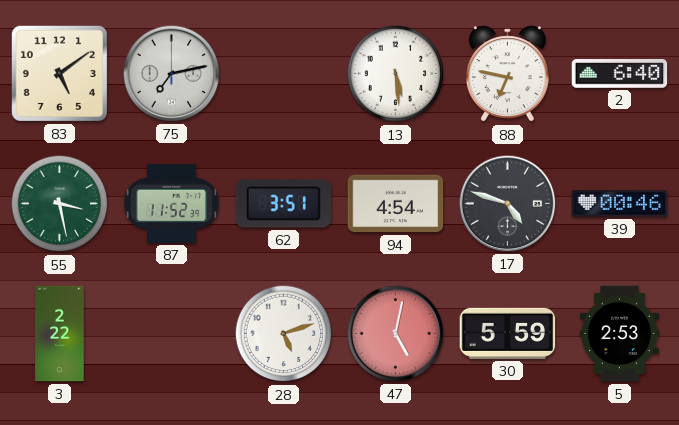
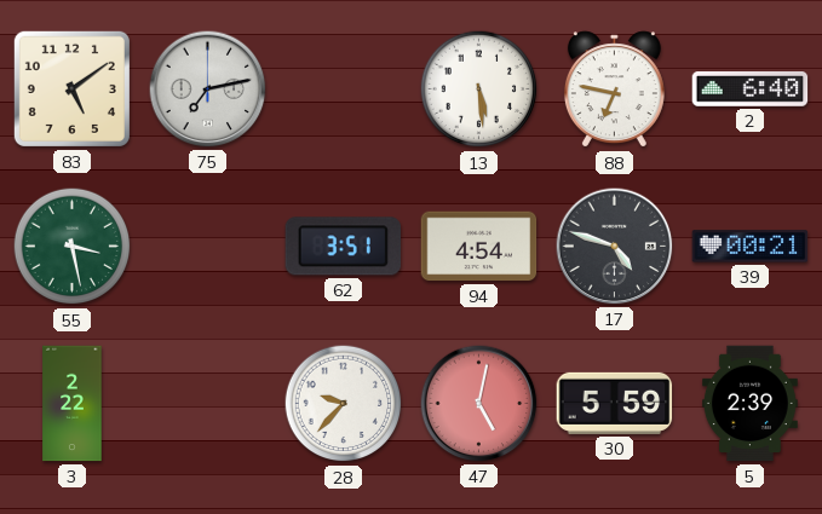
87: 11:52 -> none
39: 00:46 -> 00:21
28: 5:12 -> 9:37
5: 2:53 -> 2:39
